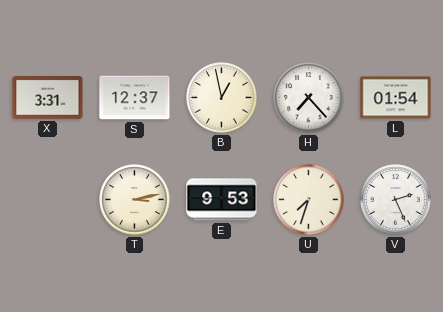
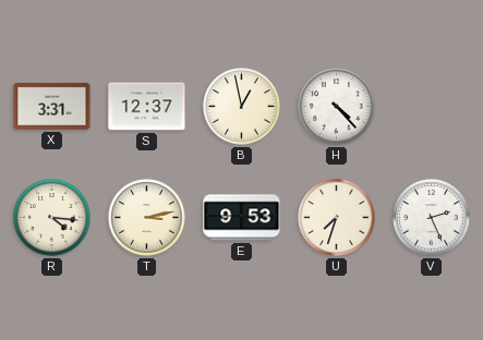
H: 7:23 -> 4:23
L: 01:54 -> none
R: none -> 4:16
